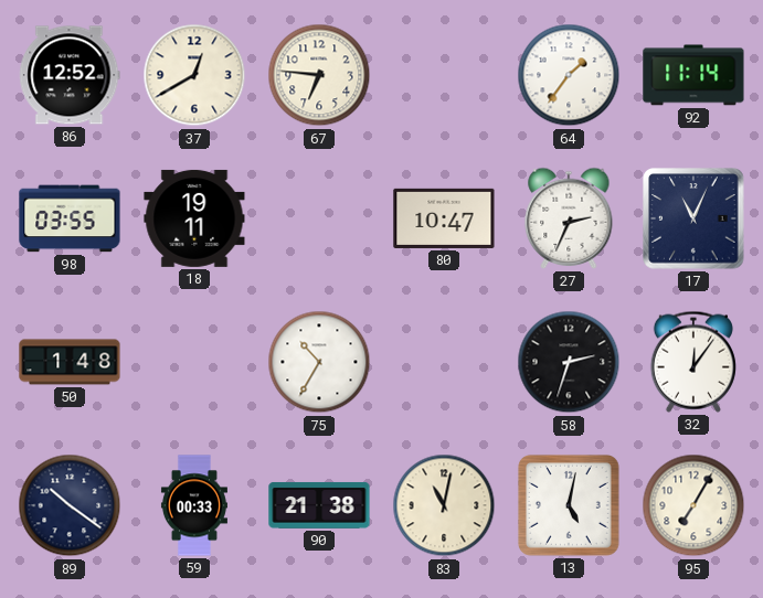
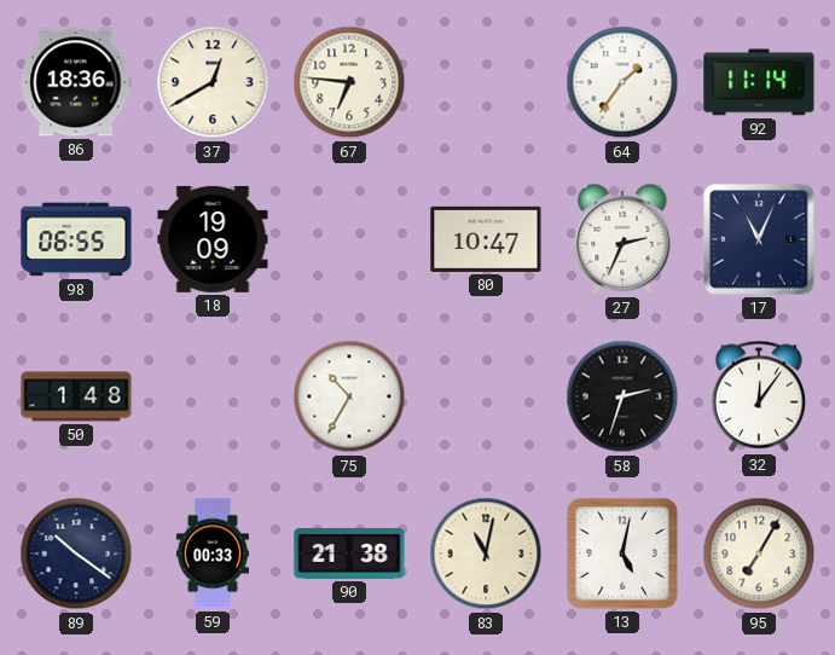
86: 12:52 -> 18:36
98: 03:55 -> 06:55
18: 19:11 -> 19:09
